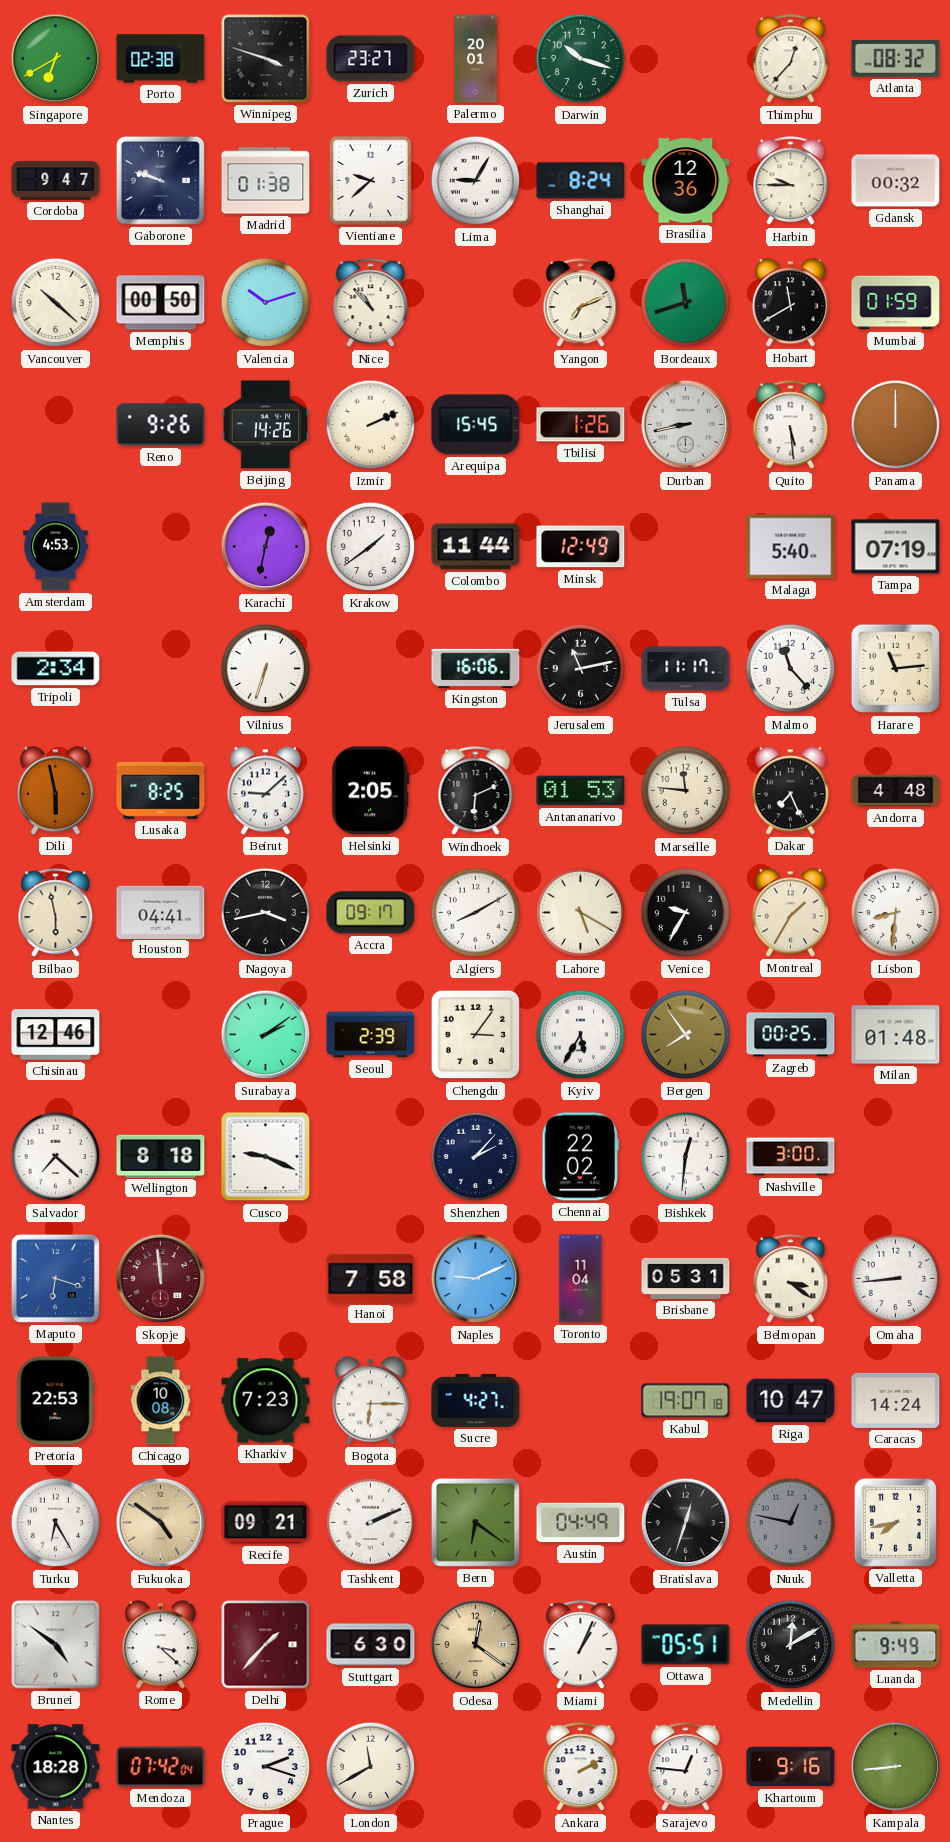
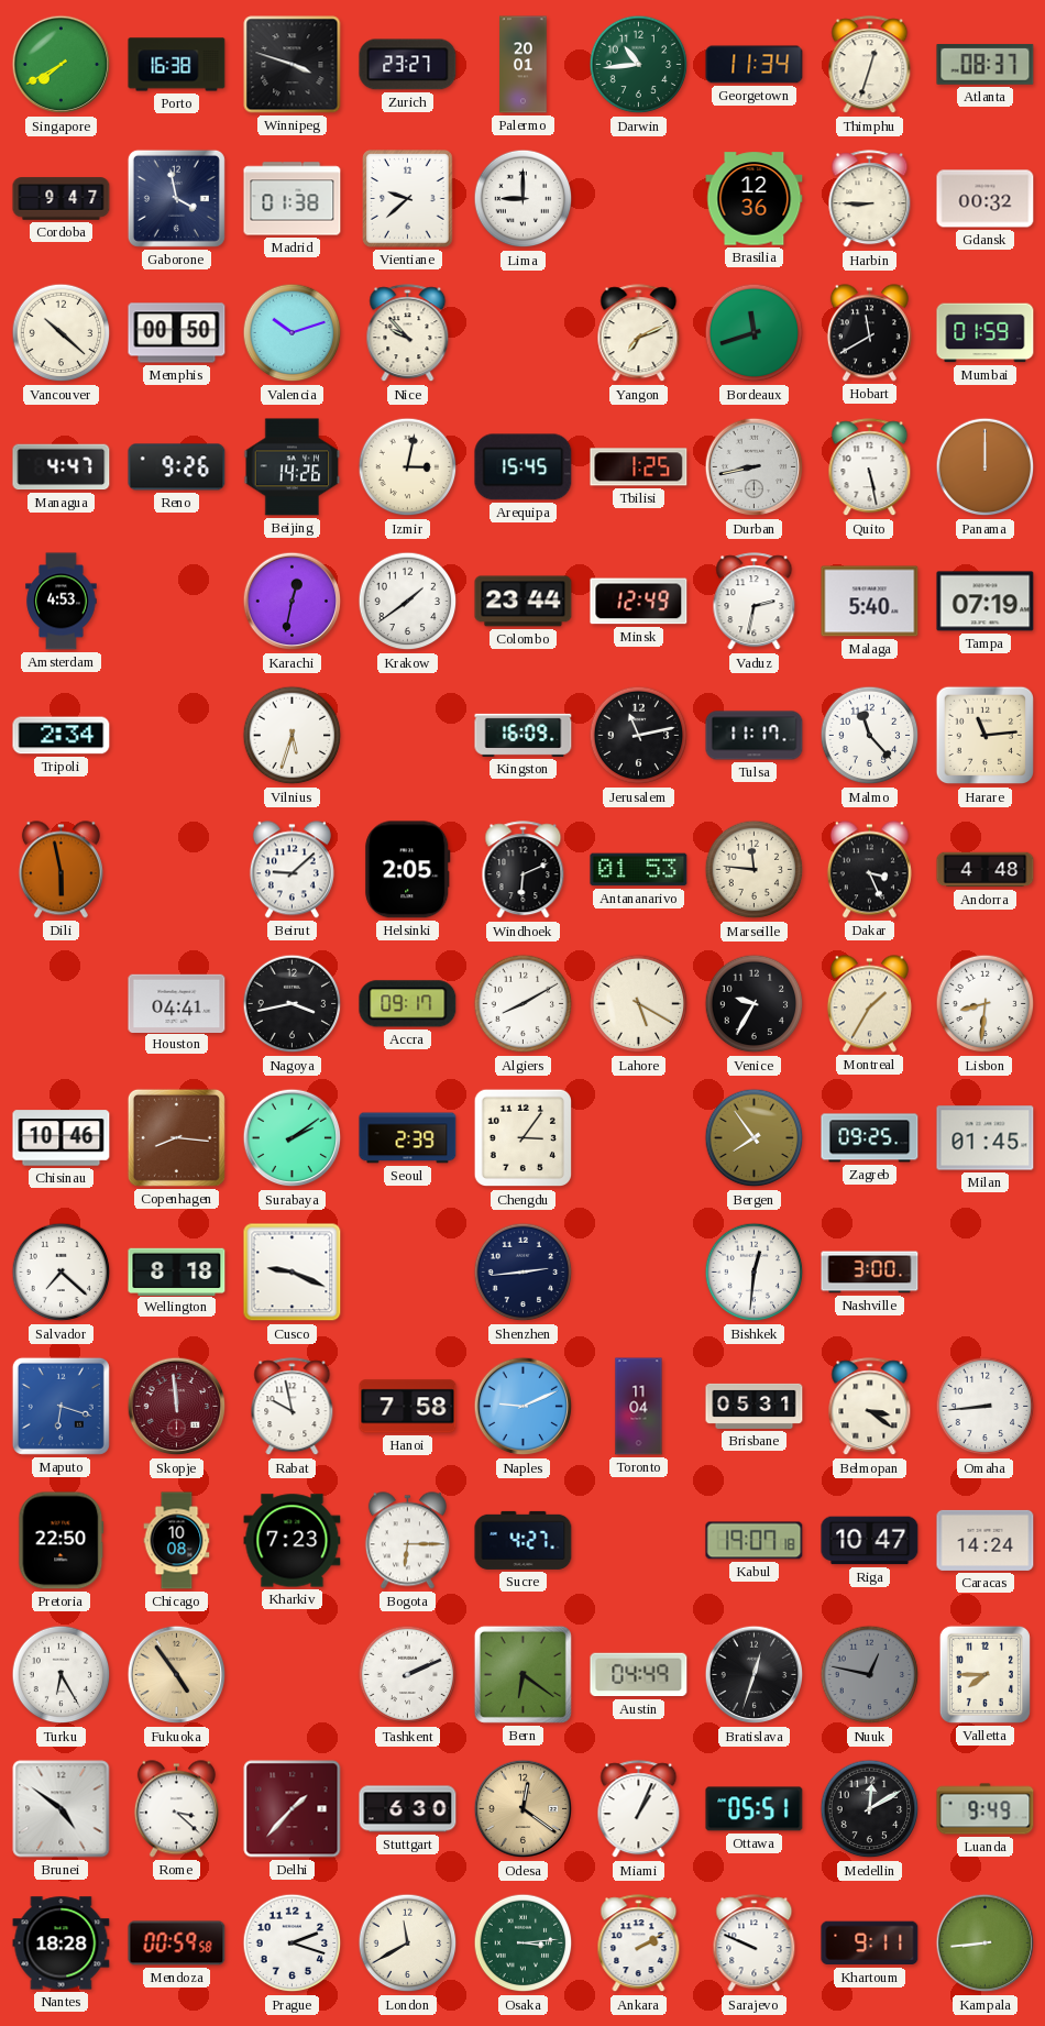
Singapore: 6:40 -> 7:40
Porto: 02:38 -> 16:38
Darwin: 10:18 -> 10:44
Georgetown: none -> 11:34
Thimphu: 12:37 -> 12:33
Atlanta: 08:32 -> 08:37
Gaborone: 9:48 -> 3:58
Lima: 9:05 -> 9:00
Shanghai: 8:24 -> none
Harbin: 9:45 -> 8:45
Nice: 10:53 -> 9:53
Managua: none -> 4:47
Izmir: 2:11 -> 3:02
Tbilisi: 1:26 -> 1:25
Quito: 5:29 -> 5:28
Colombo: 11:44 -> 23:44
Vaduz: none -> 2:32
Vilnius: 6:33 -> 5:33
Kingston: 16:06 -> 16:09
Lusaka: 8:25 -> none
Dakar: 7:26 -> 3:26
Bilbao: 5:58 -> none
Chisinau: 12:46 -> 10:46
Copenhagen: none -> 8:16
Kyiv: 5:35 -> none
Zagreb: 00:25 -> 09:25
Milan: 01:48 -> 01:45
Shenzhen: 2:07 -> 2:44
Chennai: 22:02 -> none
Rabat: none -> 9:58
Pretoria: 22:53 -> 22:50
Fukuoka: 4:51 -> 4:54
Recife: 09:21 -> none
Valletta: 7:43 -> 7:45
Mendoza: 07:42 -> 00:59
Osaka: none -> 3:14
Sarajevo: 12:46 -> 9:49
Khartoum: 9:16 -> 9:11
